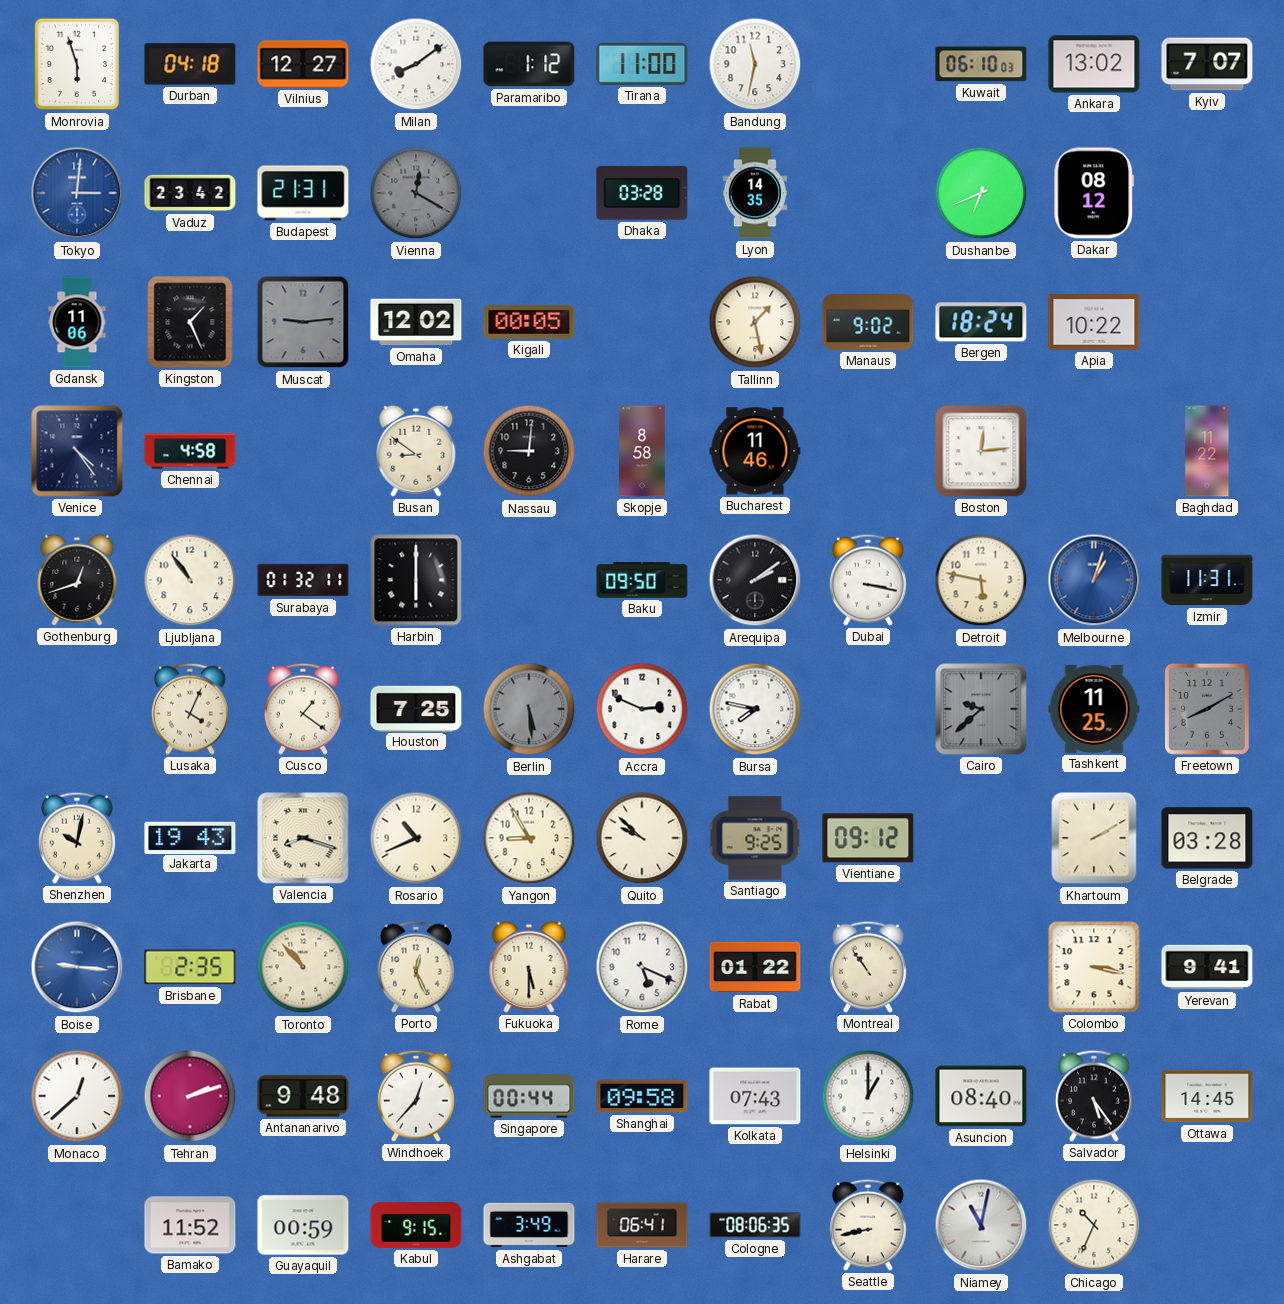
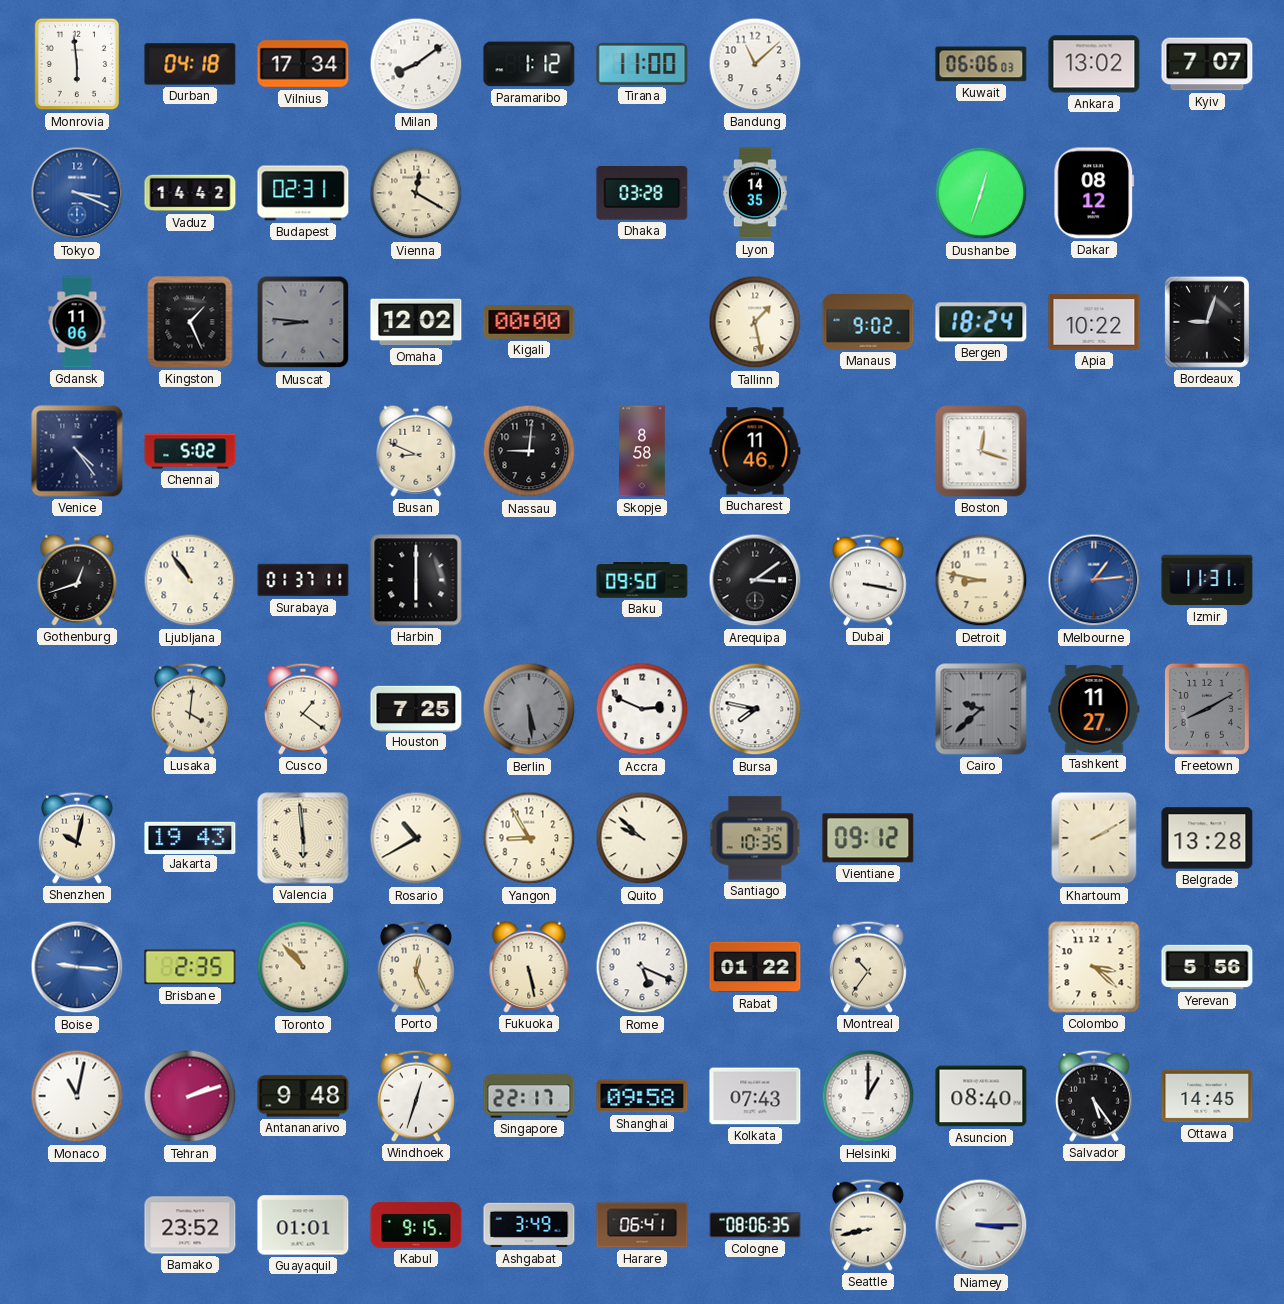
Monrovia: 5:57 -> 5:59
Vilnius: 12:27 -> 17:34
Bandung: 11:32 -> 11:08
Kuwait: 06:10 -> 06:06
Tokyo: 3:01 -> 3:19
Vaduz: 23:42 -> 14:42
Budapest: 21:31 -> 02:31
Vienna dial: grey -> cream
Dushanbe: 6:41 -> 12:33
Muscat: 9:14 -> 8:46
Kigali: 00:05 -> 00:00
Bordeaux: none -> 9:03
Chennai: 4:58 -> 5:02
Busan: 8:51 -> 8:49
Boston: 12:14 -> 12:18
Baghdad: 11:22 -> none
Surabaya: 01:32 -> 01:37
Arequipa: 2:09 -> 3:09
Detroit: 5:47 -> 8:47
Melbourne: 1:03 -> 1:14
Lusaka: 4:04 -> 4:01
Tashkent: 11:25 -> 11:27
Valencia: 8:18 -> 5:59
Rosario: 10:41 -> 10:40
Santiago: 9:25 -> 10:35
Belgrade: 03:28 -> 13:28
Fukuoka: 5:30 -> 5:28
Montreal: 10:54 -> 10:36
Colombo: 3:17 -> 3:22
Yerevan: 9:41 -> 5:56
Monaco: 12:38 -> 11:02
Windhoek: 12:37 -> 12:33
Singapore: 00:44 -> 22:17
Bamako: 11:52 -> 23:52
Guayaquil: 00:59 -> 01:01
Niamey: 11:02 -> 3:15
Chicago: 10:34 -> none
